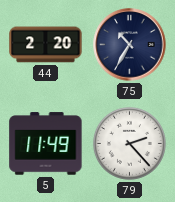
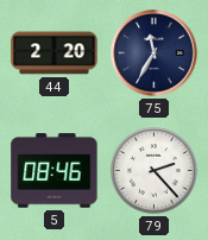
75: 10:35 -> 11:35
5: 11:49 -> 08:46
